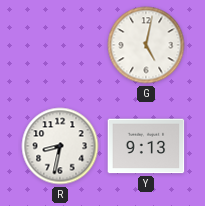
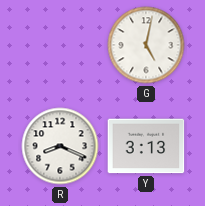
R: 8:32 -> 8:19
Y: 9:13 -> 3:13
